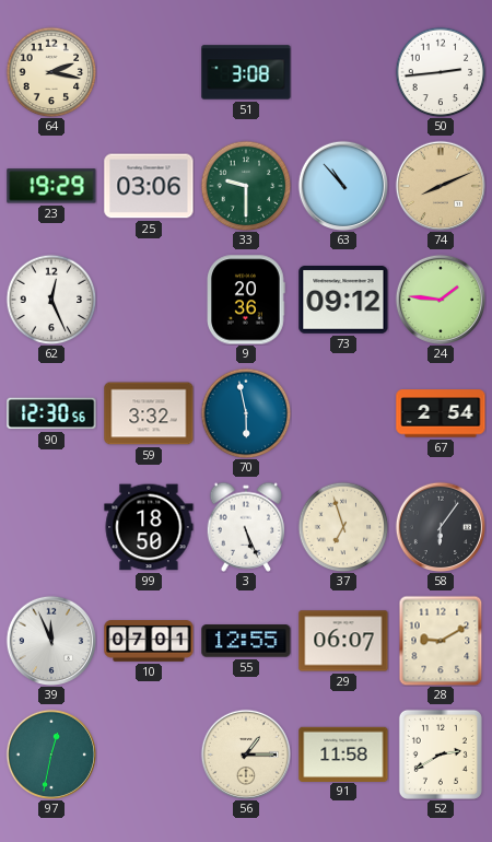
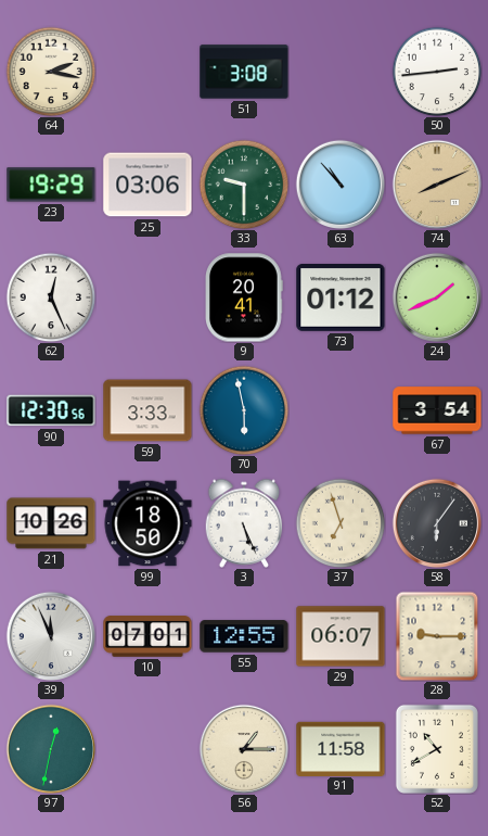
9: 20:36 -> 20:41
73: 09:12 -> 01:12
24: 1:46 -> 1:41
59: 3:32 -> 3:33
67: 2:54 -> 3:54
21: none -> 10:26
28: 9:10 -> 9:15
52: 2:40 -> 10:40
